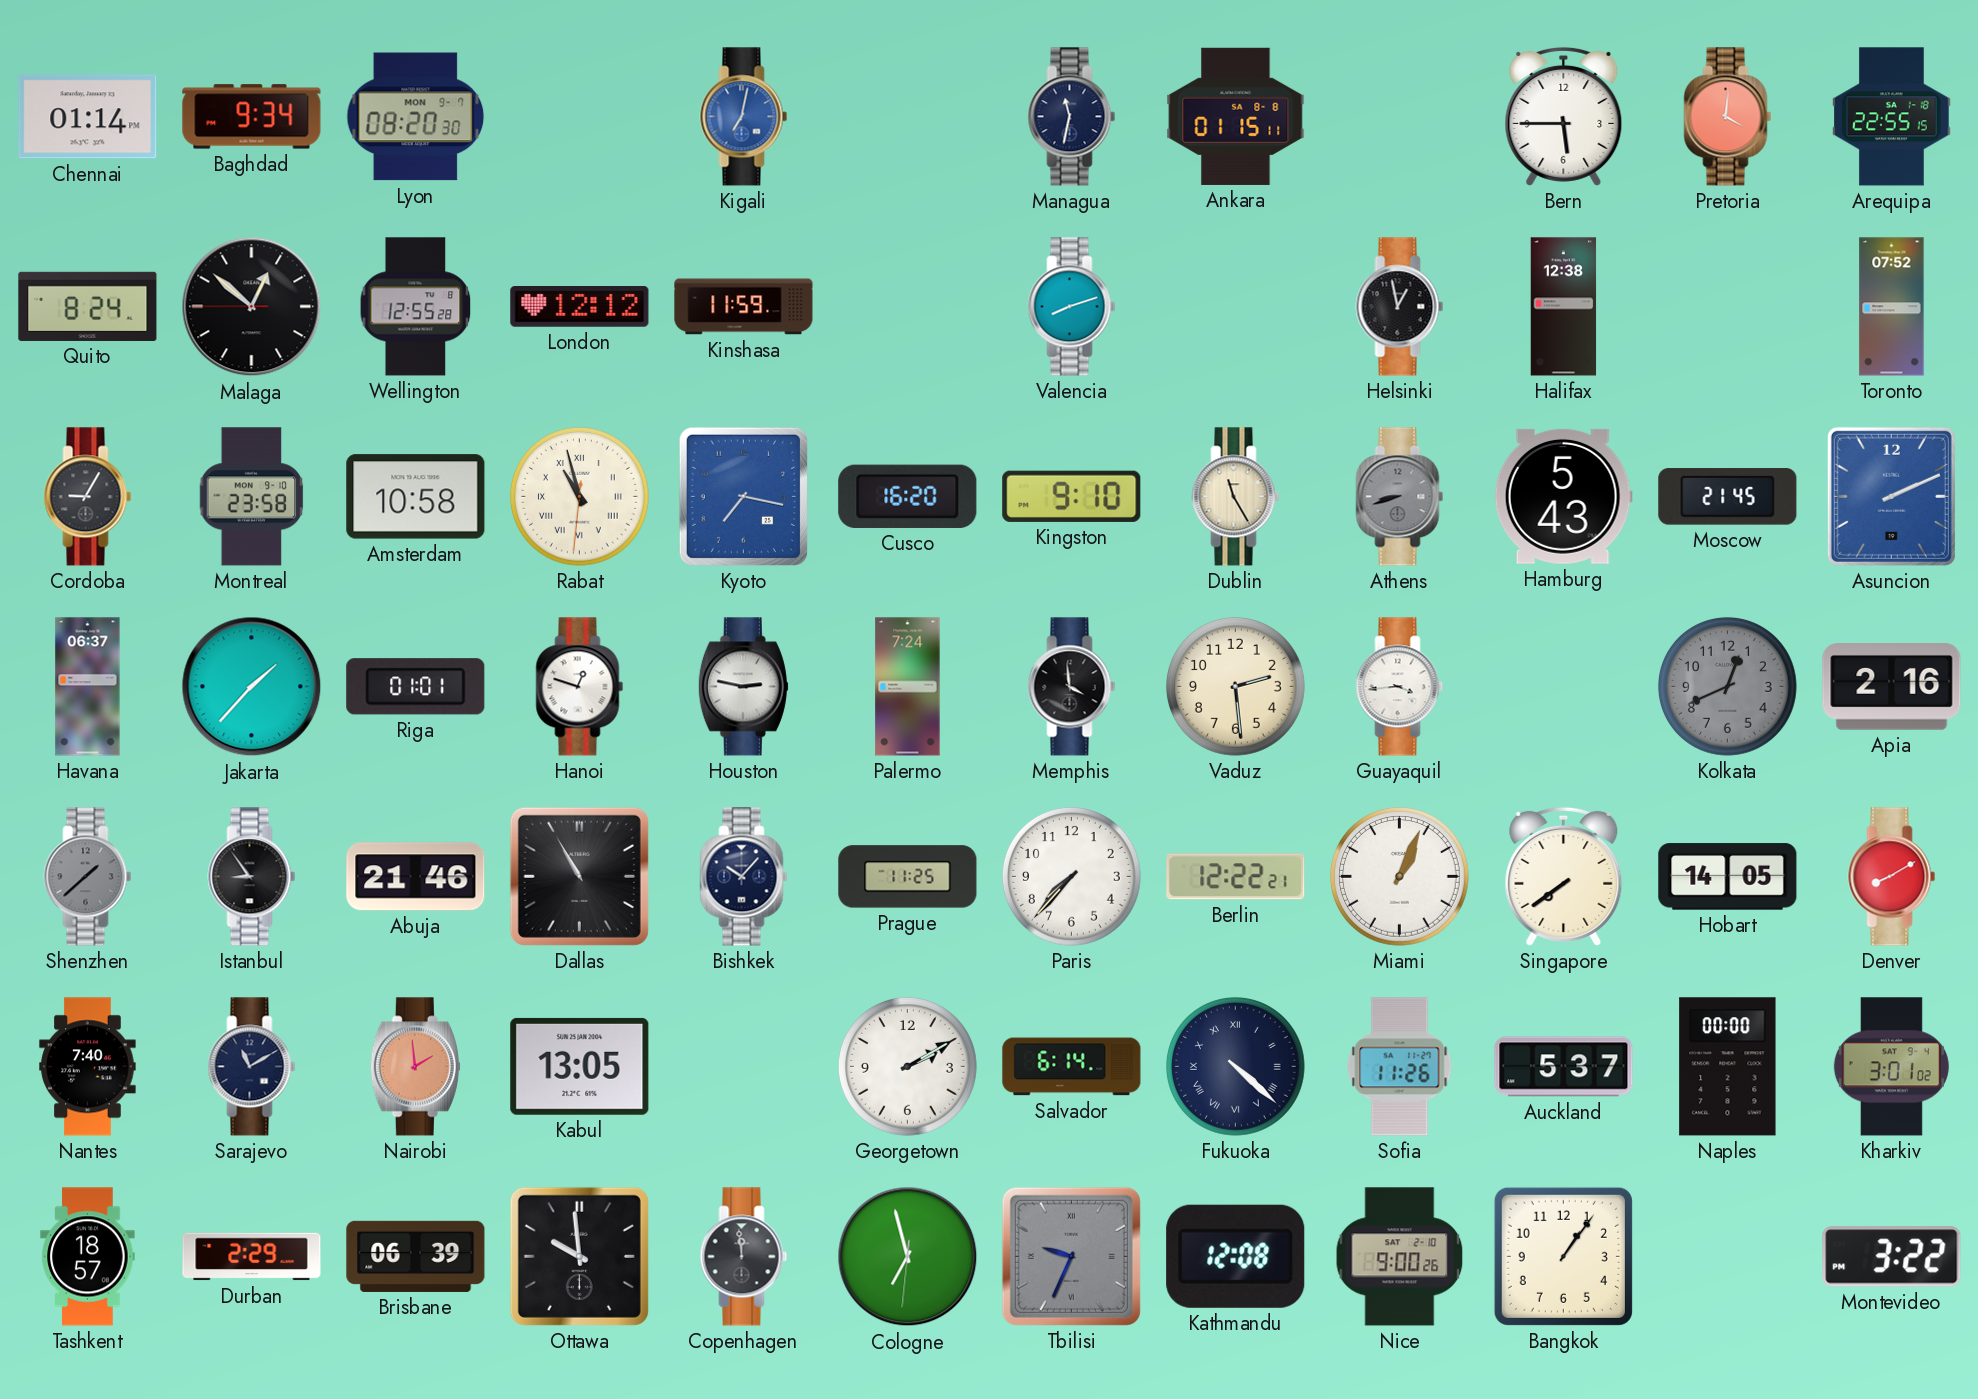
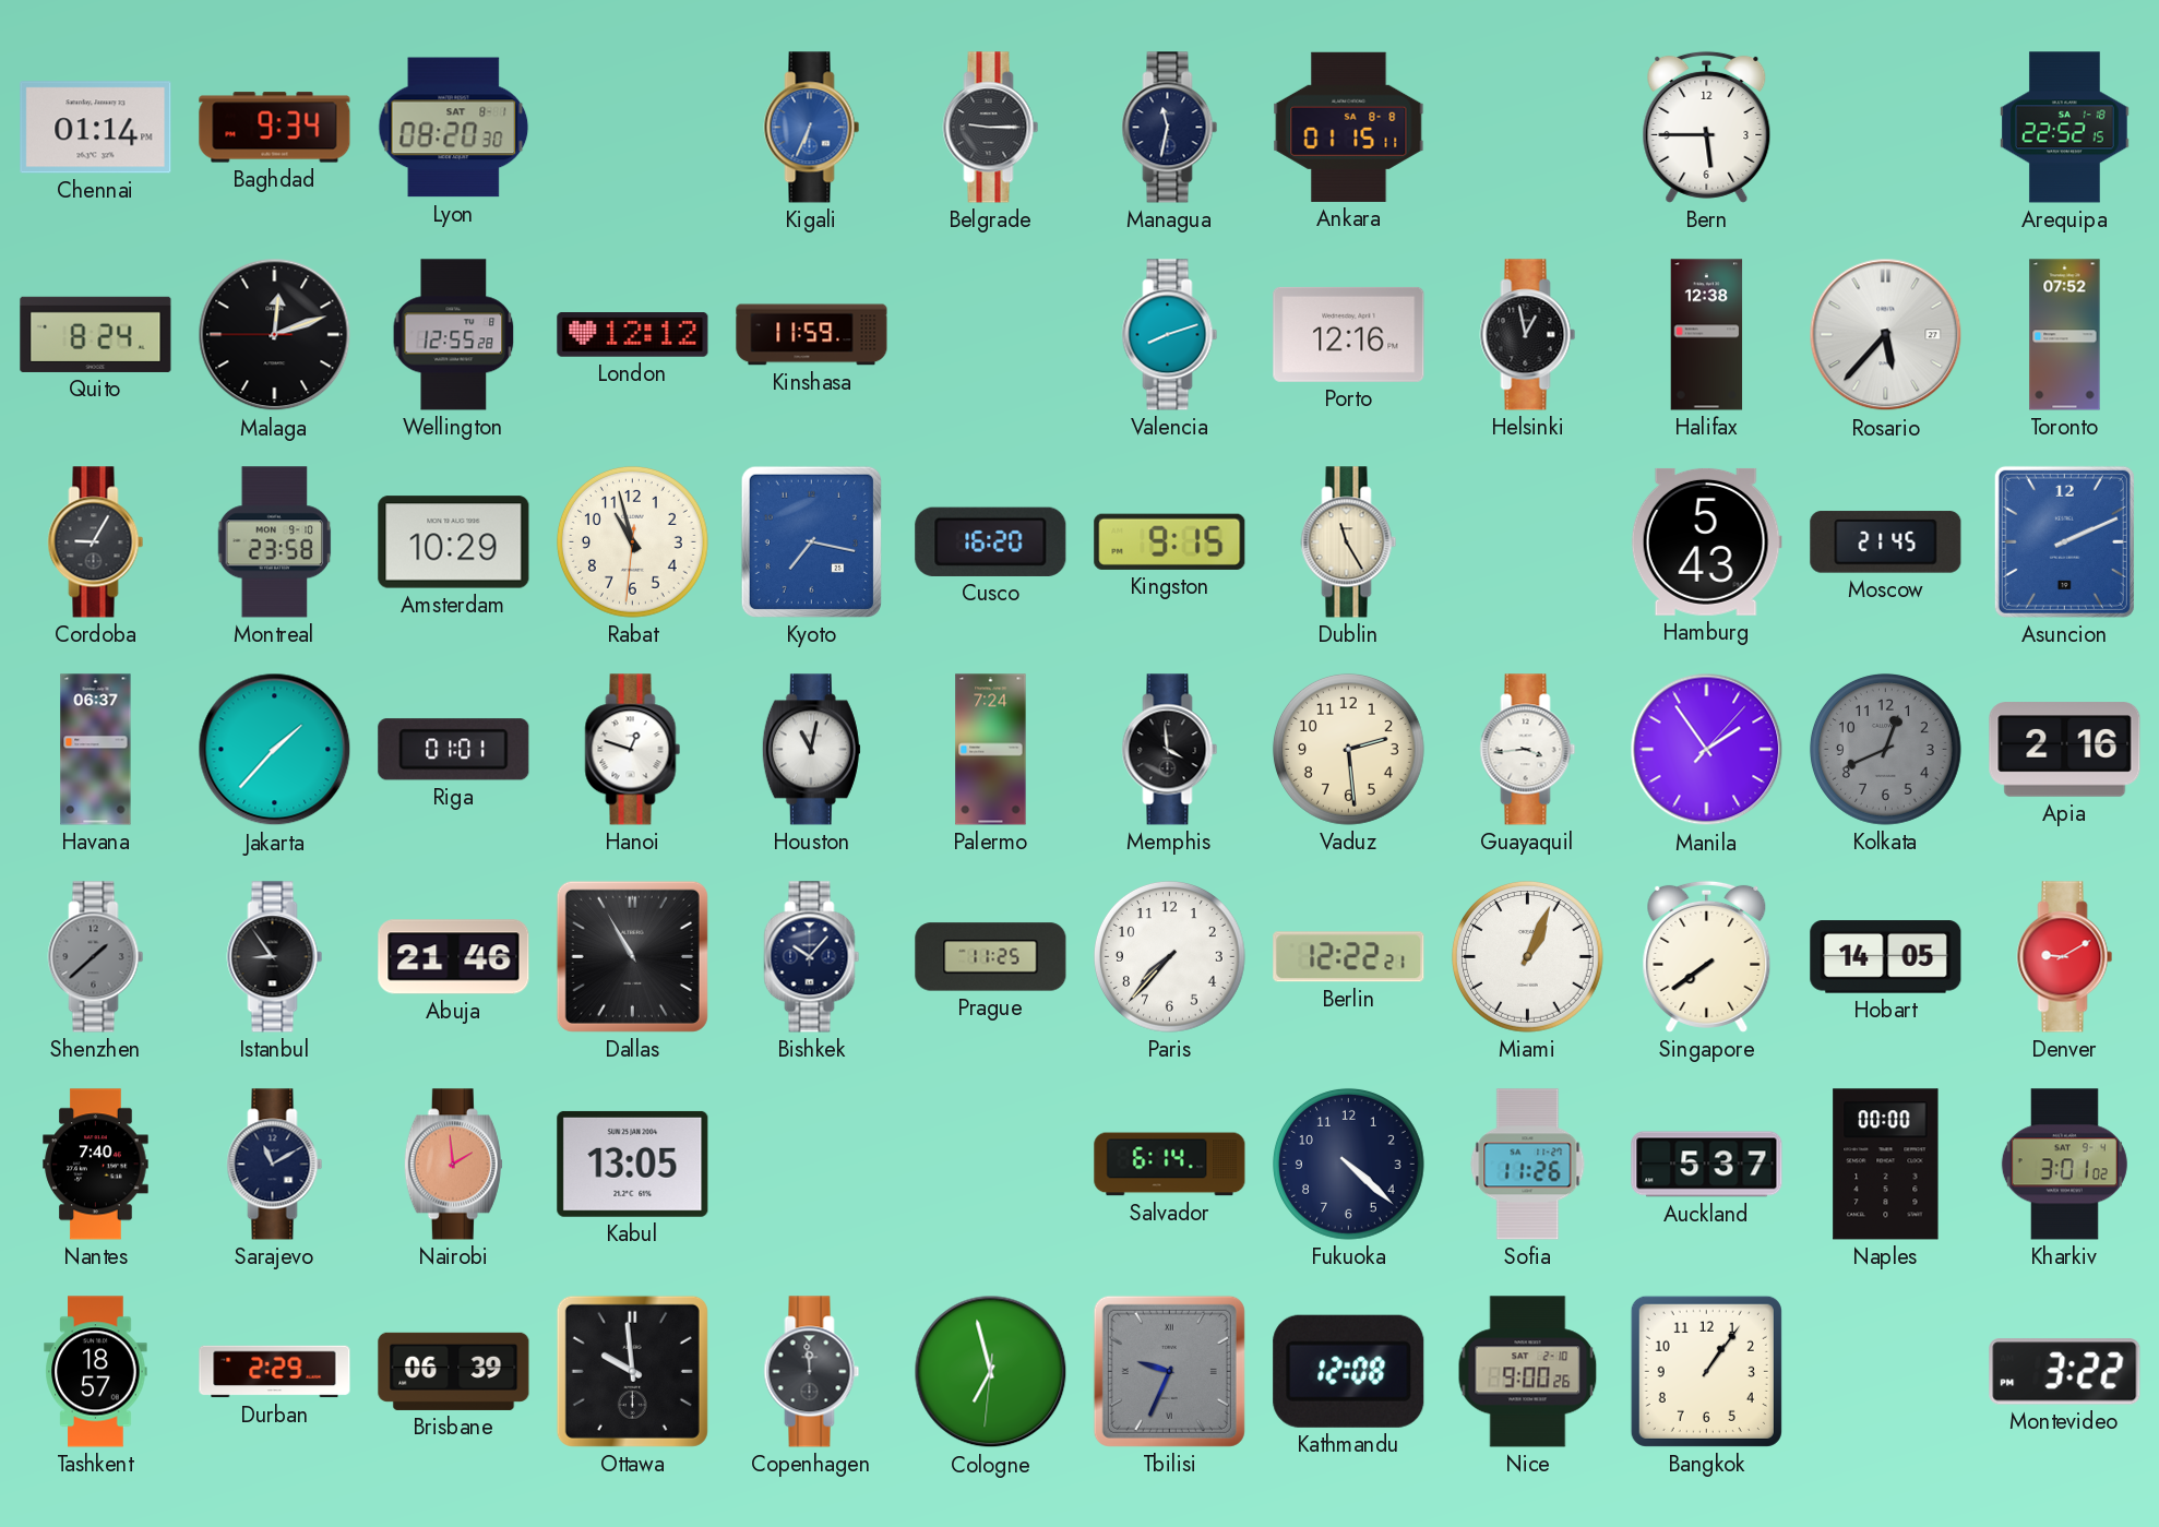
Lyon date: MON 9-7 -> SAT 8-1
Kigali: 7:02 -> 6:34
Belgrade: none -> 9:15
Pretoria: 4:01 -> none
Arequipa: 22:55 -> 22:52
Malaga: 12:51 -> 12:11
Porto: none -> 12:16
Rosario: none -> 5:37
Amsterdam: 10:58 -> 10:29
Rabat numerals: Roman -> Arabic
Kingston: 9:10 -> 9:15
Athens: 8:42 -> none
Houston: 2:47 -> 11:02
Manila: none -> 1:54
Denver: 8:10 -> 9:10
Georgetown: 2:10 -> none
Fukuoka numerals: Roman -> Arabic
